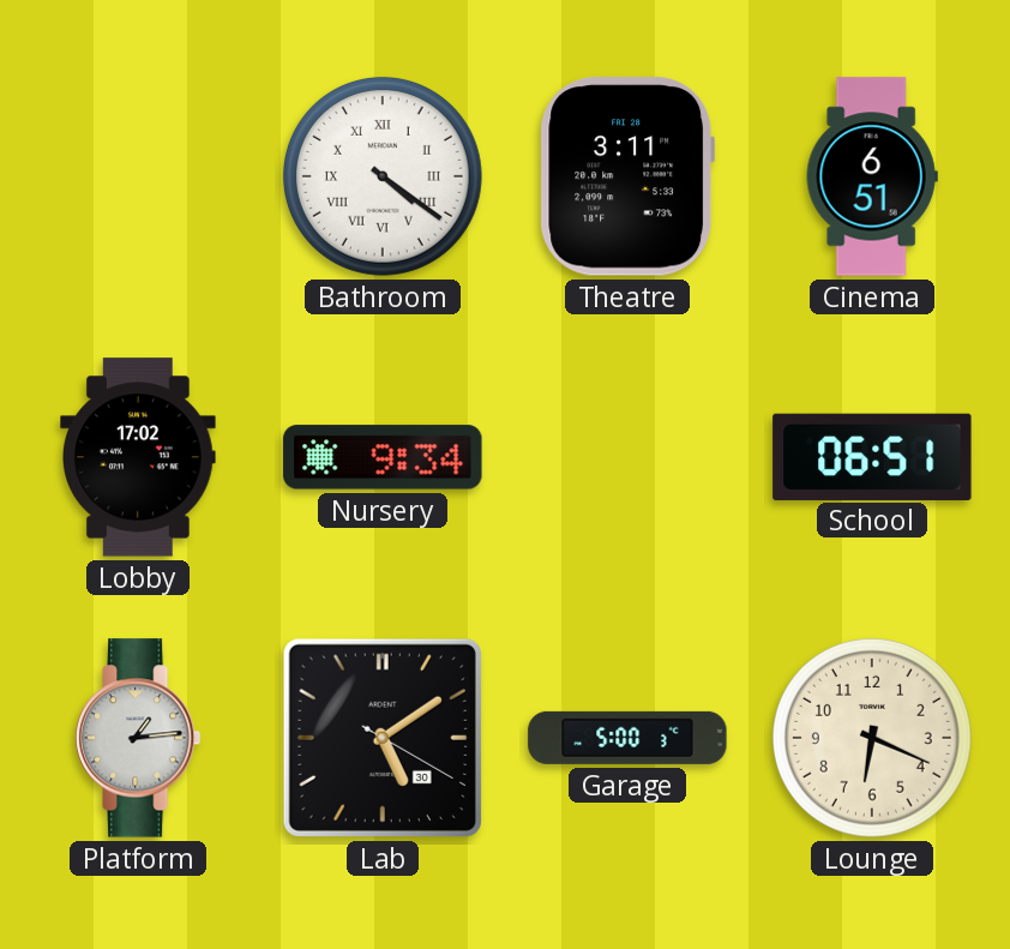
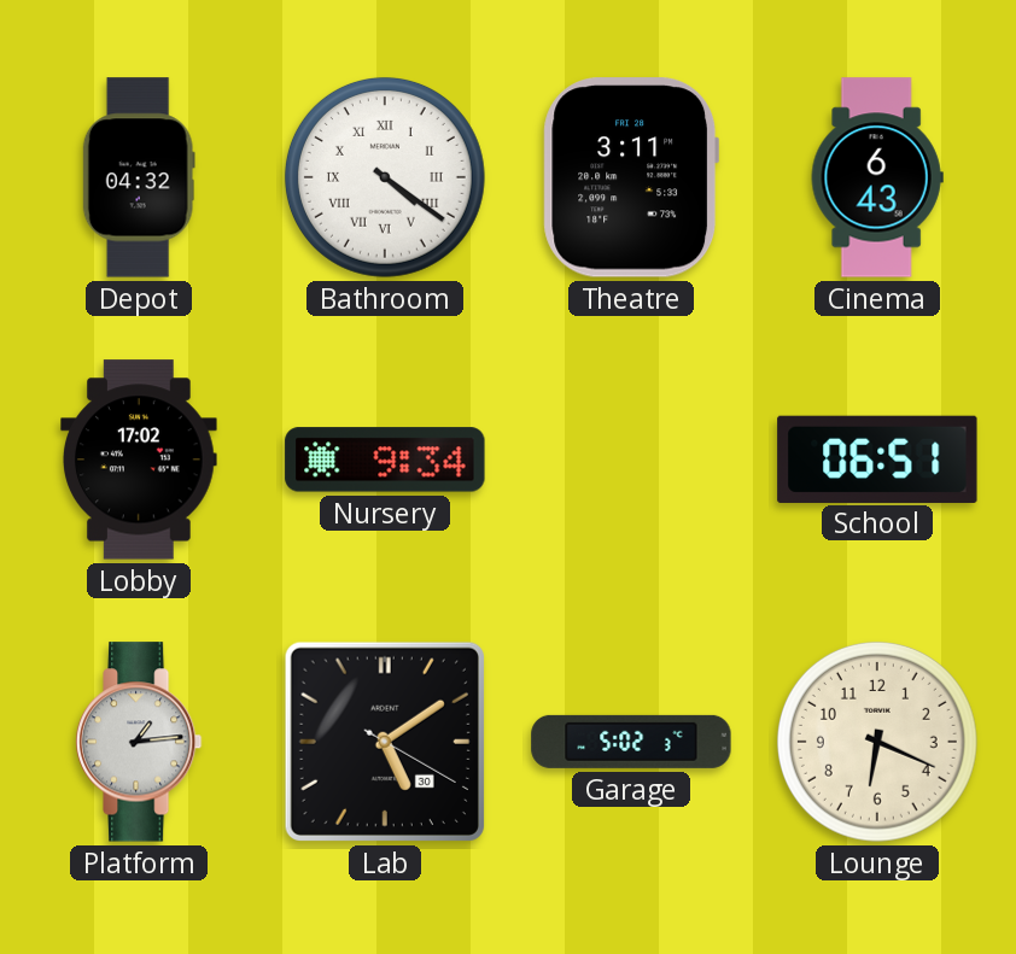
Depot: none -> 04:32
Cinema: 6:51 -> 6:43
Garage: 5:00 -> 5:02
